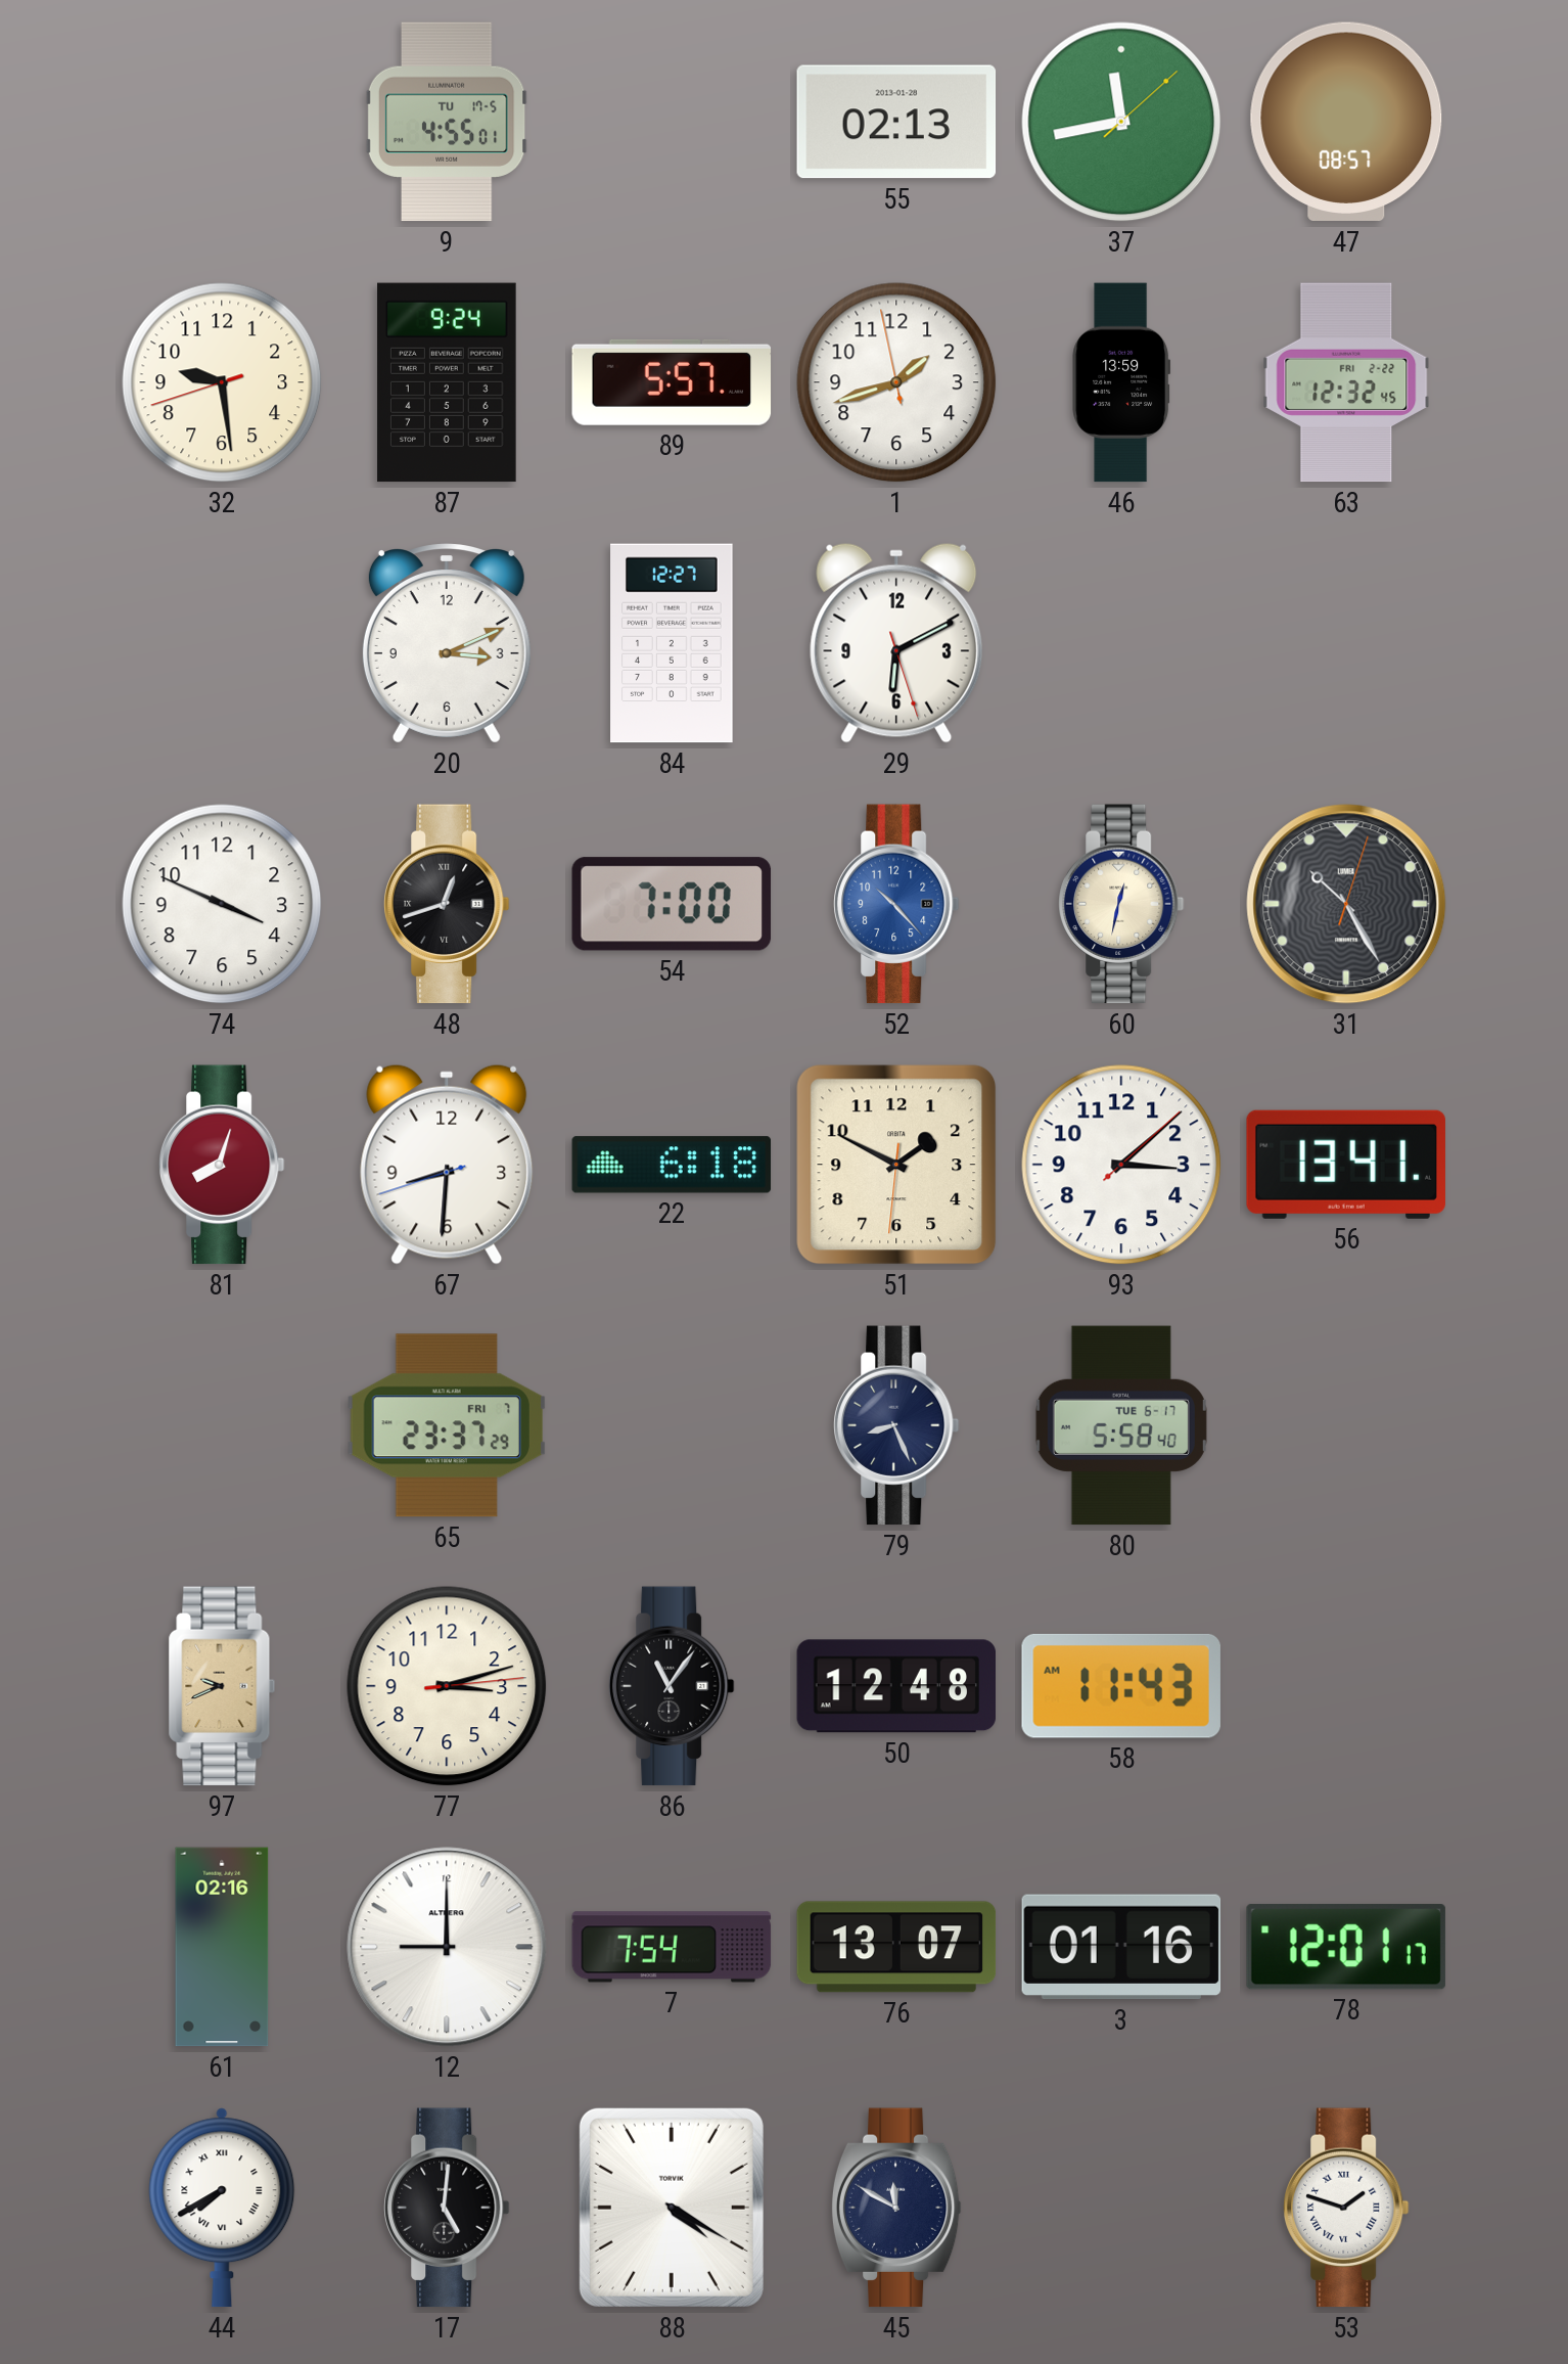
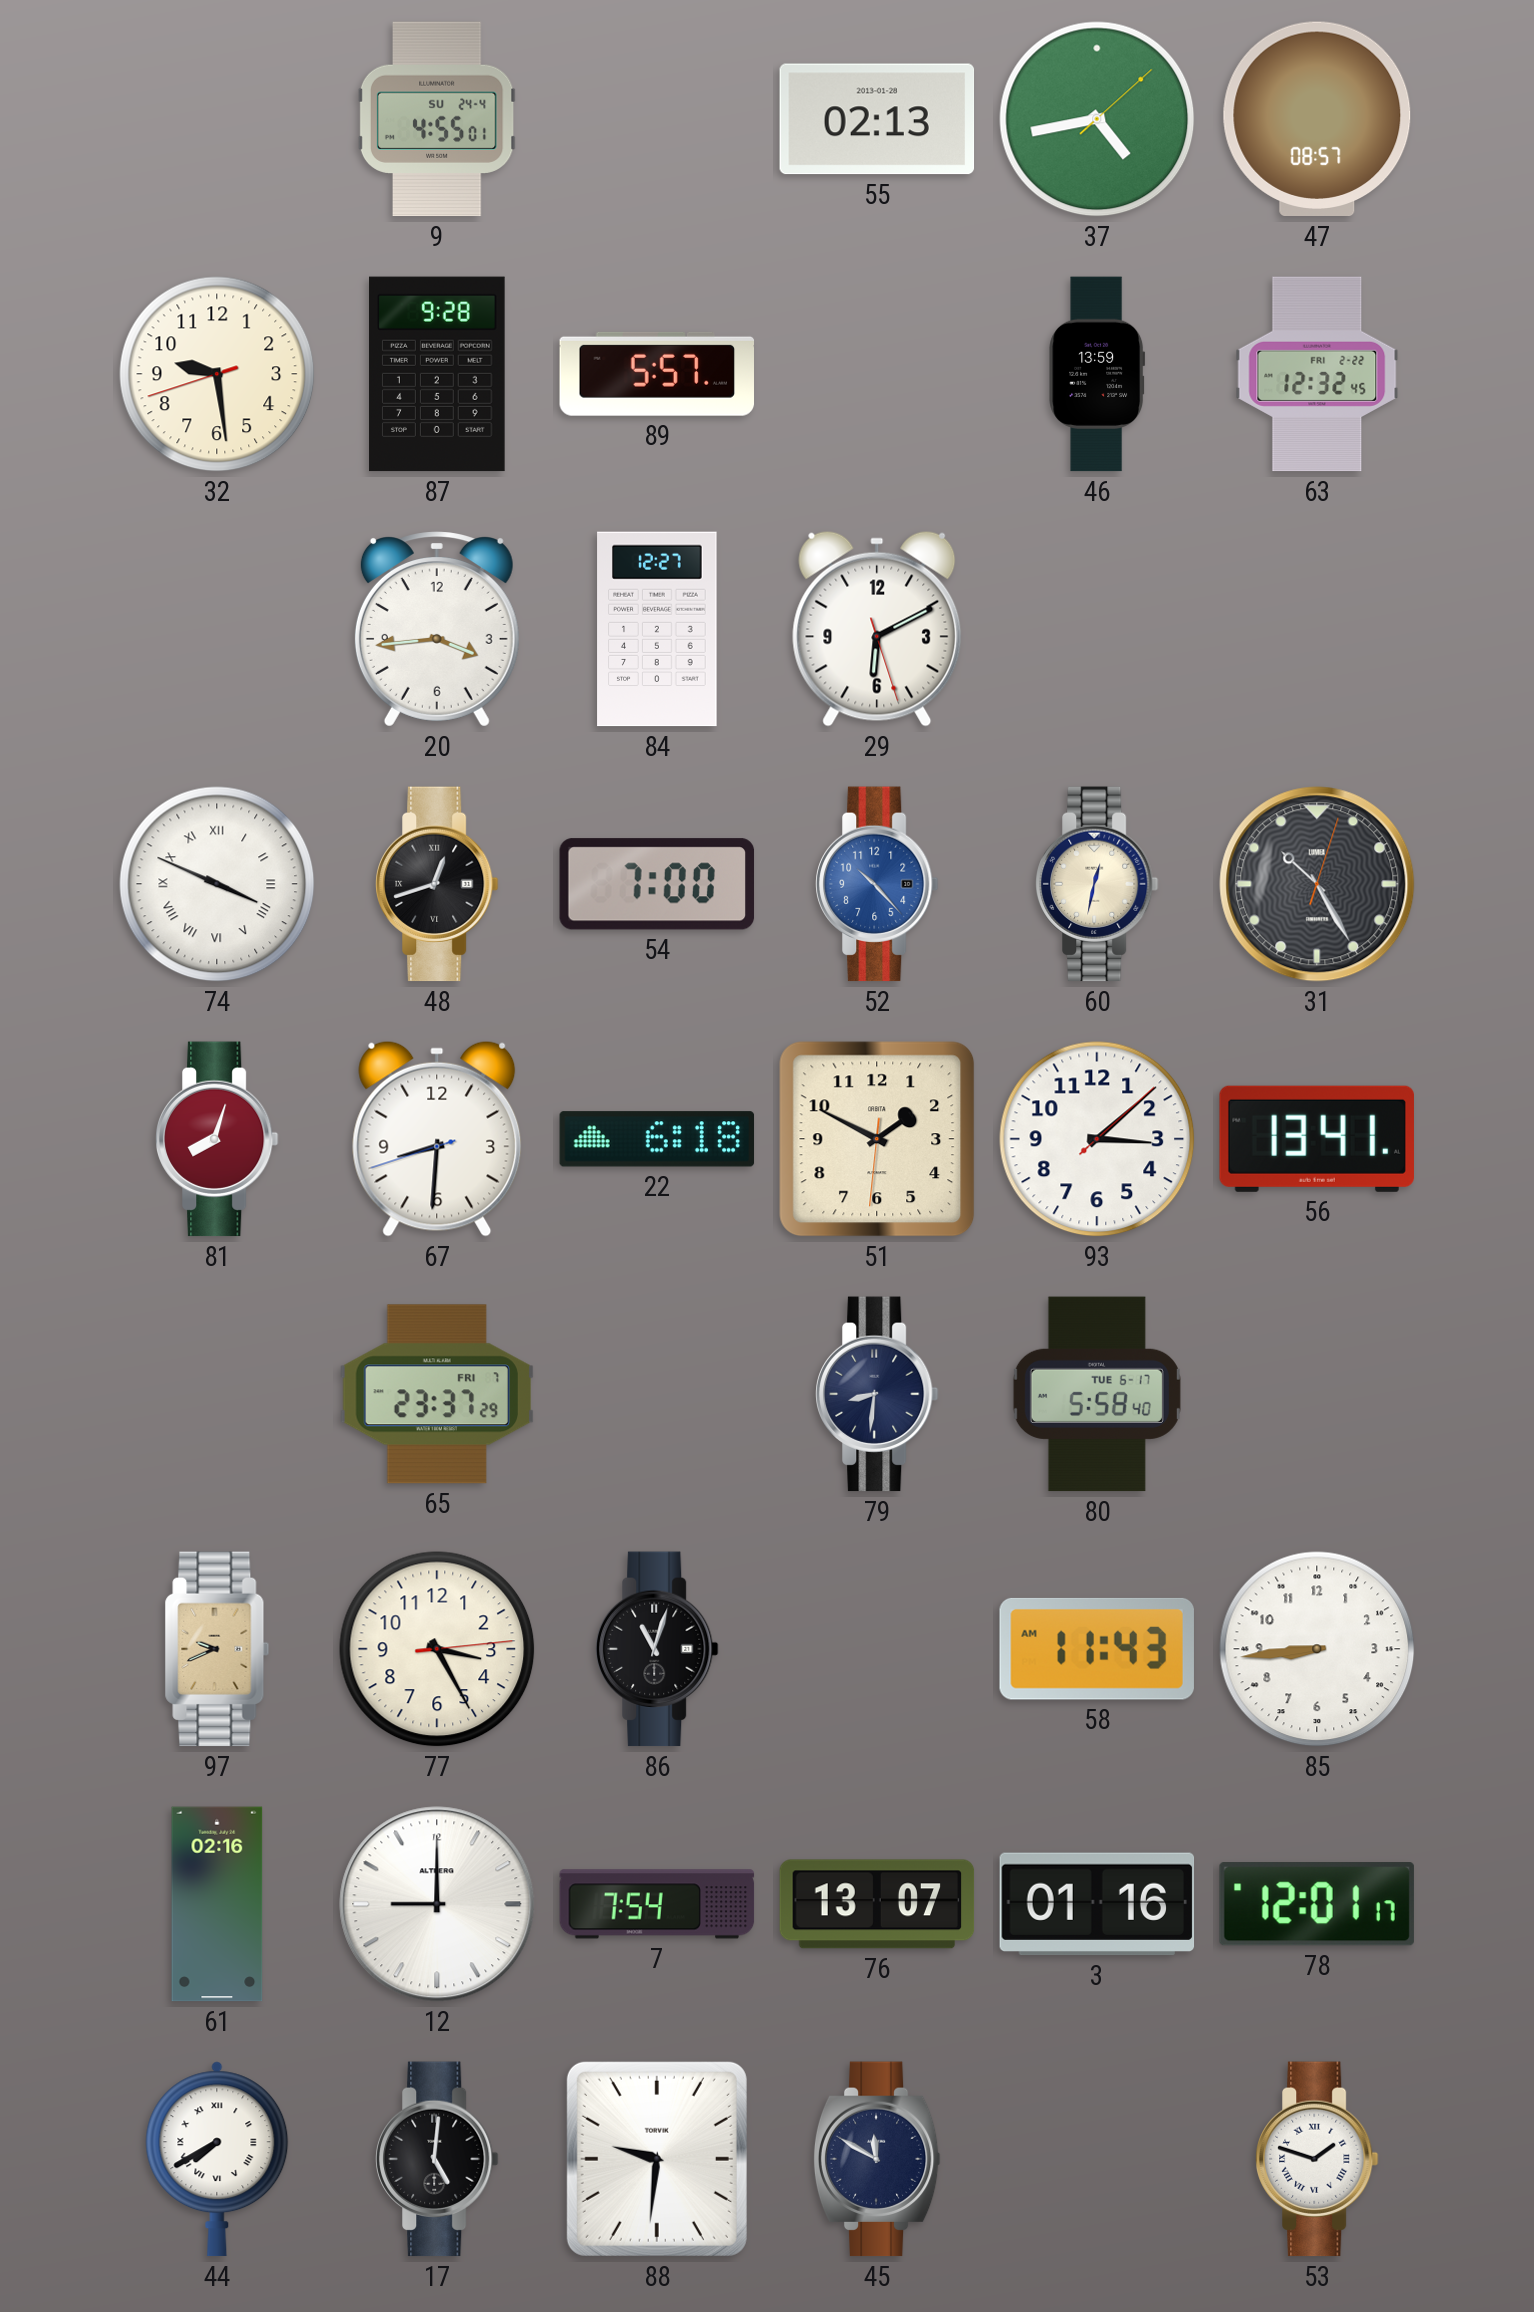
9 date: TU 17-5 -> SU 24-4
37: 11:43 -> 4:43
87: 9:24 -> 9:28
1: 1:41 -> none
20: 3:11 -> 3:44
74 numerals: Arabic -> Roman
79: 8:26 -> 8:31
77: 3:12 -> 3:25
86: 11:06 -> 11:03
50: 12:48 -> none
85: none -> 8:44
88: 4:20 -> 9:31
